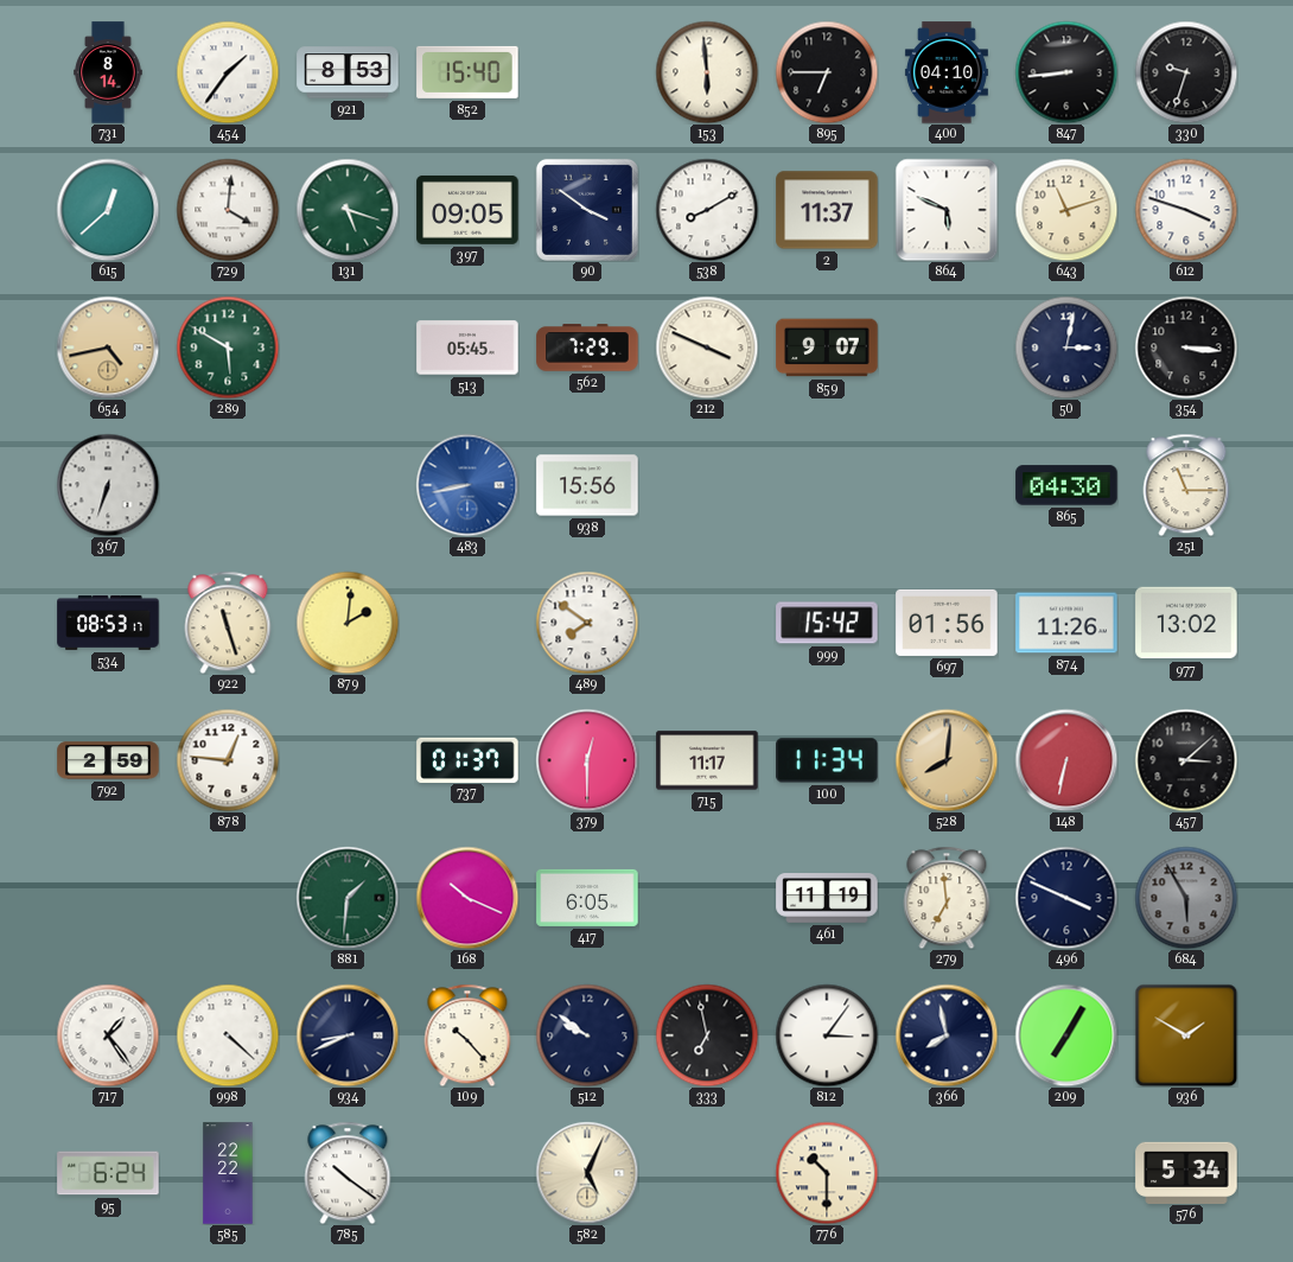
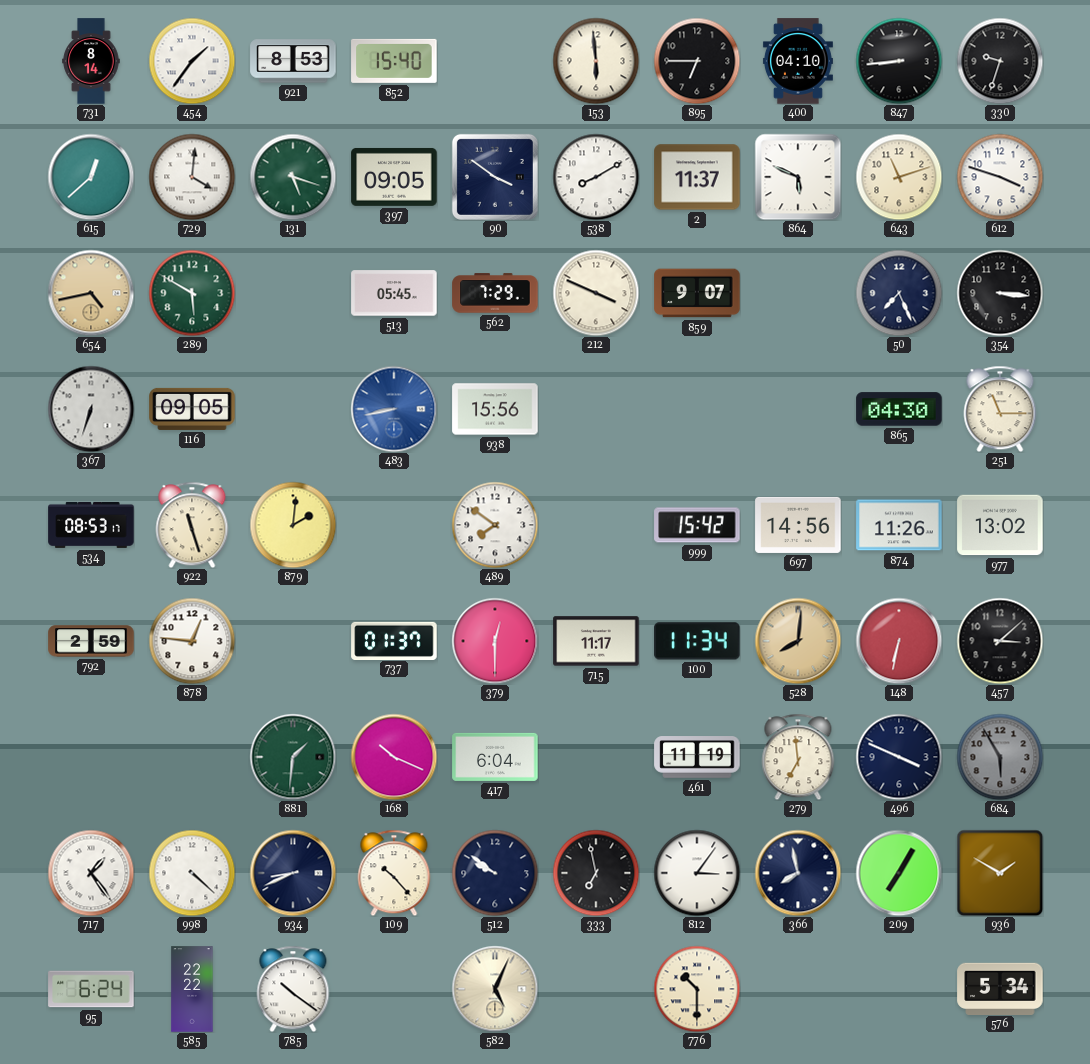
50: 3:02 -> 7:26
116: none -> 09:05
697: 01:56 -> 14:56
417: 6:05 -> 6:04
